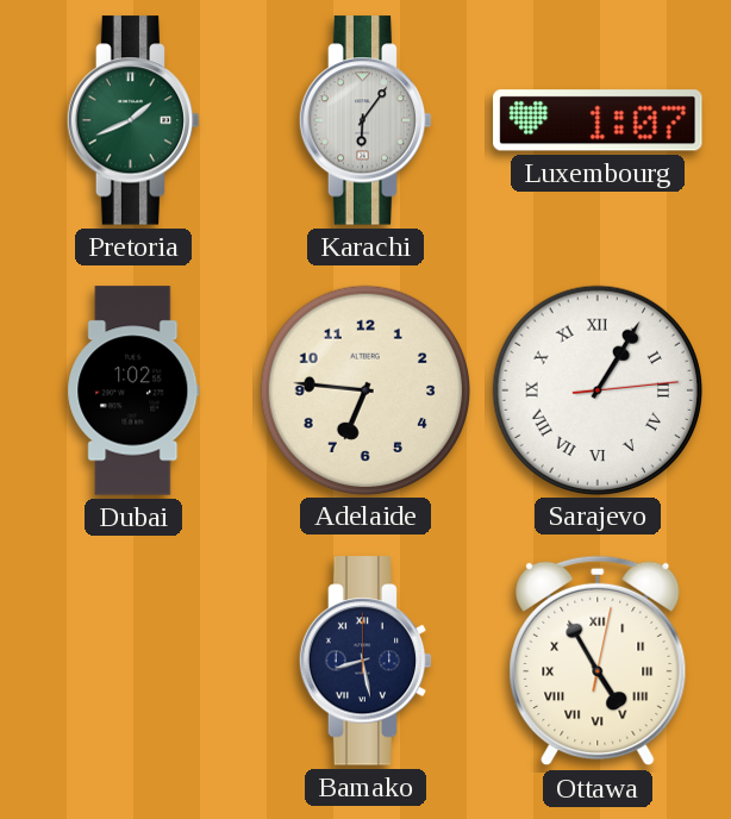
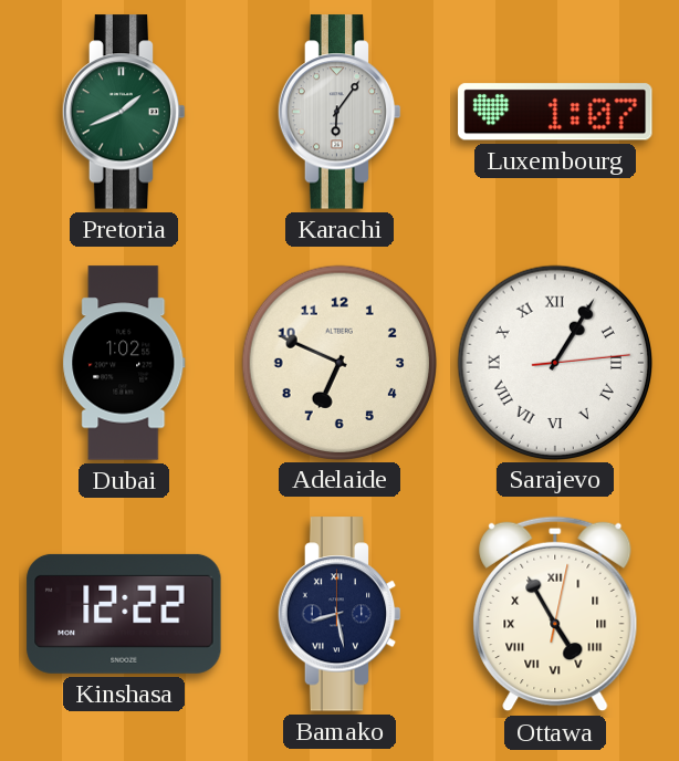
Adelaide: 6:46 -> 6:49
Kinshasa: none -> 12:22
